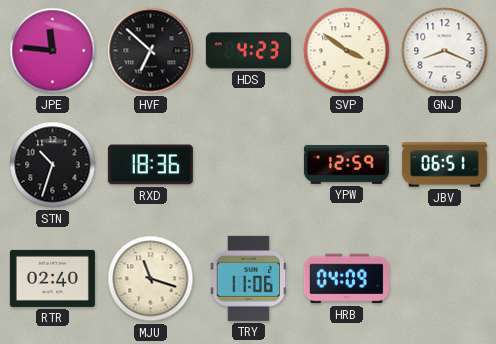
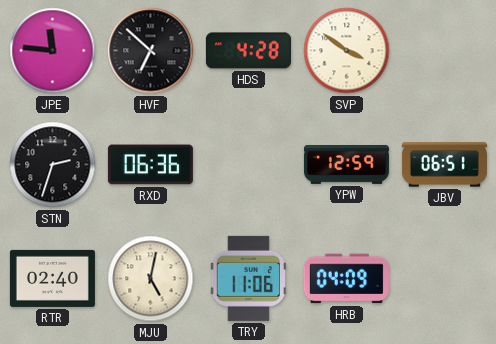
HDS: 4:23 -> 4:28
GNJ: 8:19 -> none
STN: 10:33 -> 2:33
RXD: 18:36 -> 06:36
MJU: 11:18 -> 5:02
